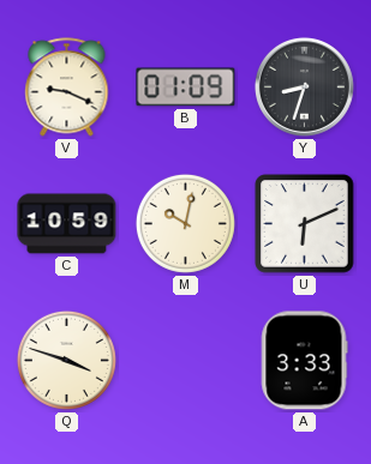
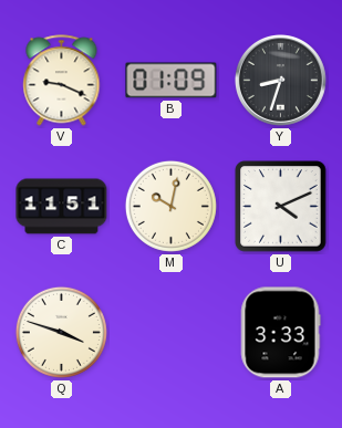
C: 10:59 -> 11:51
U: 6:11 -> 4:11
